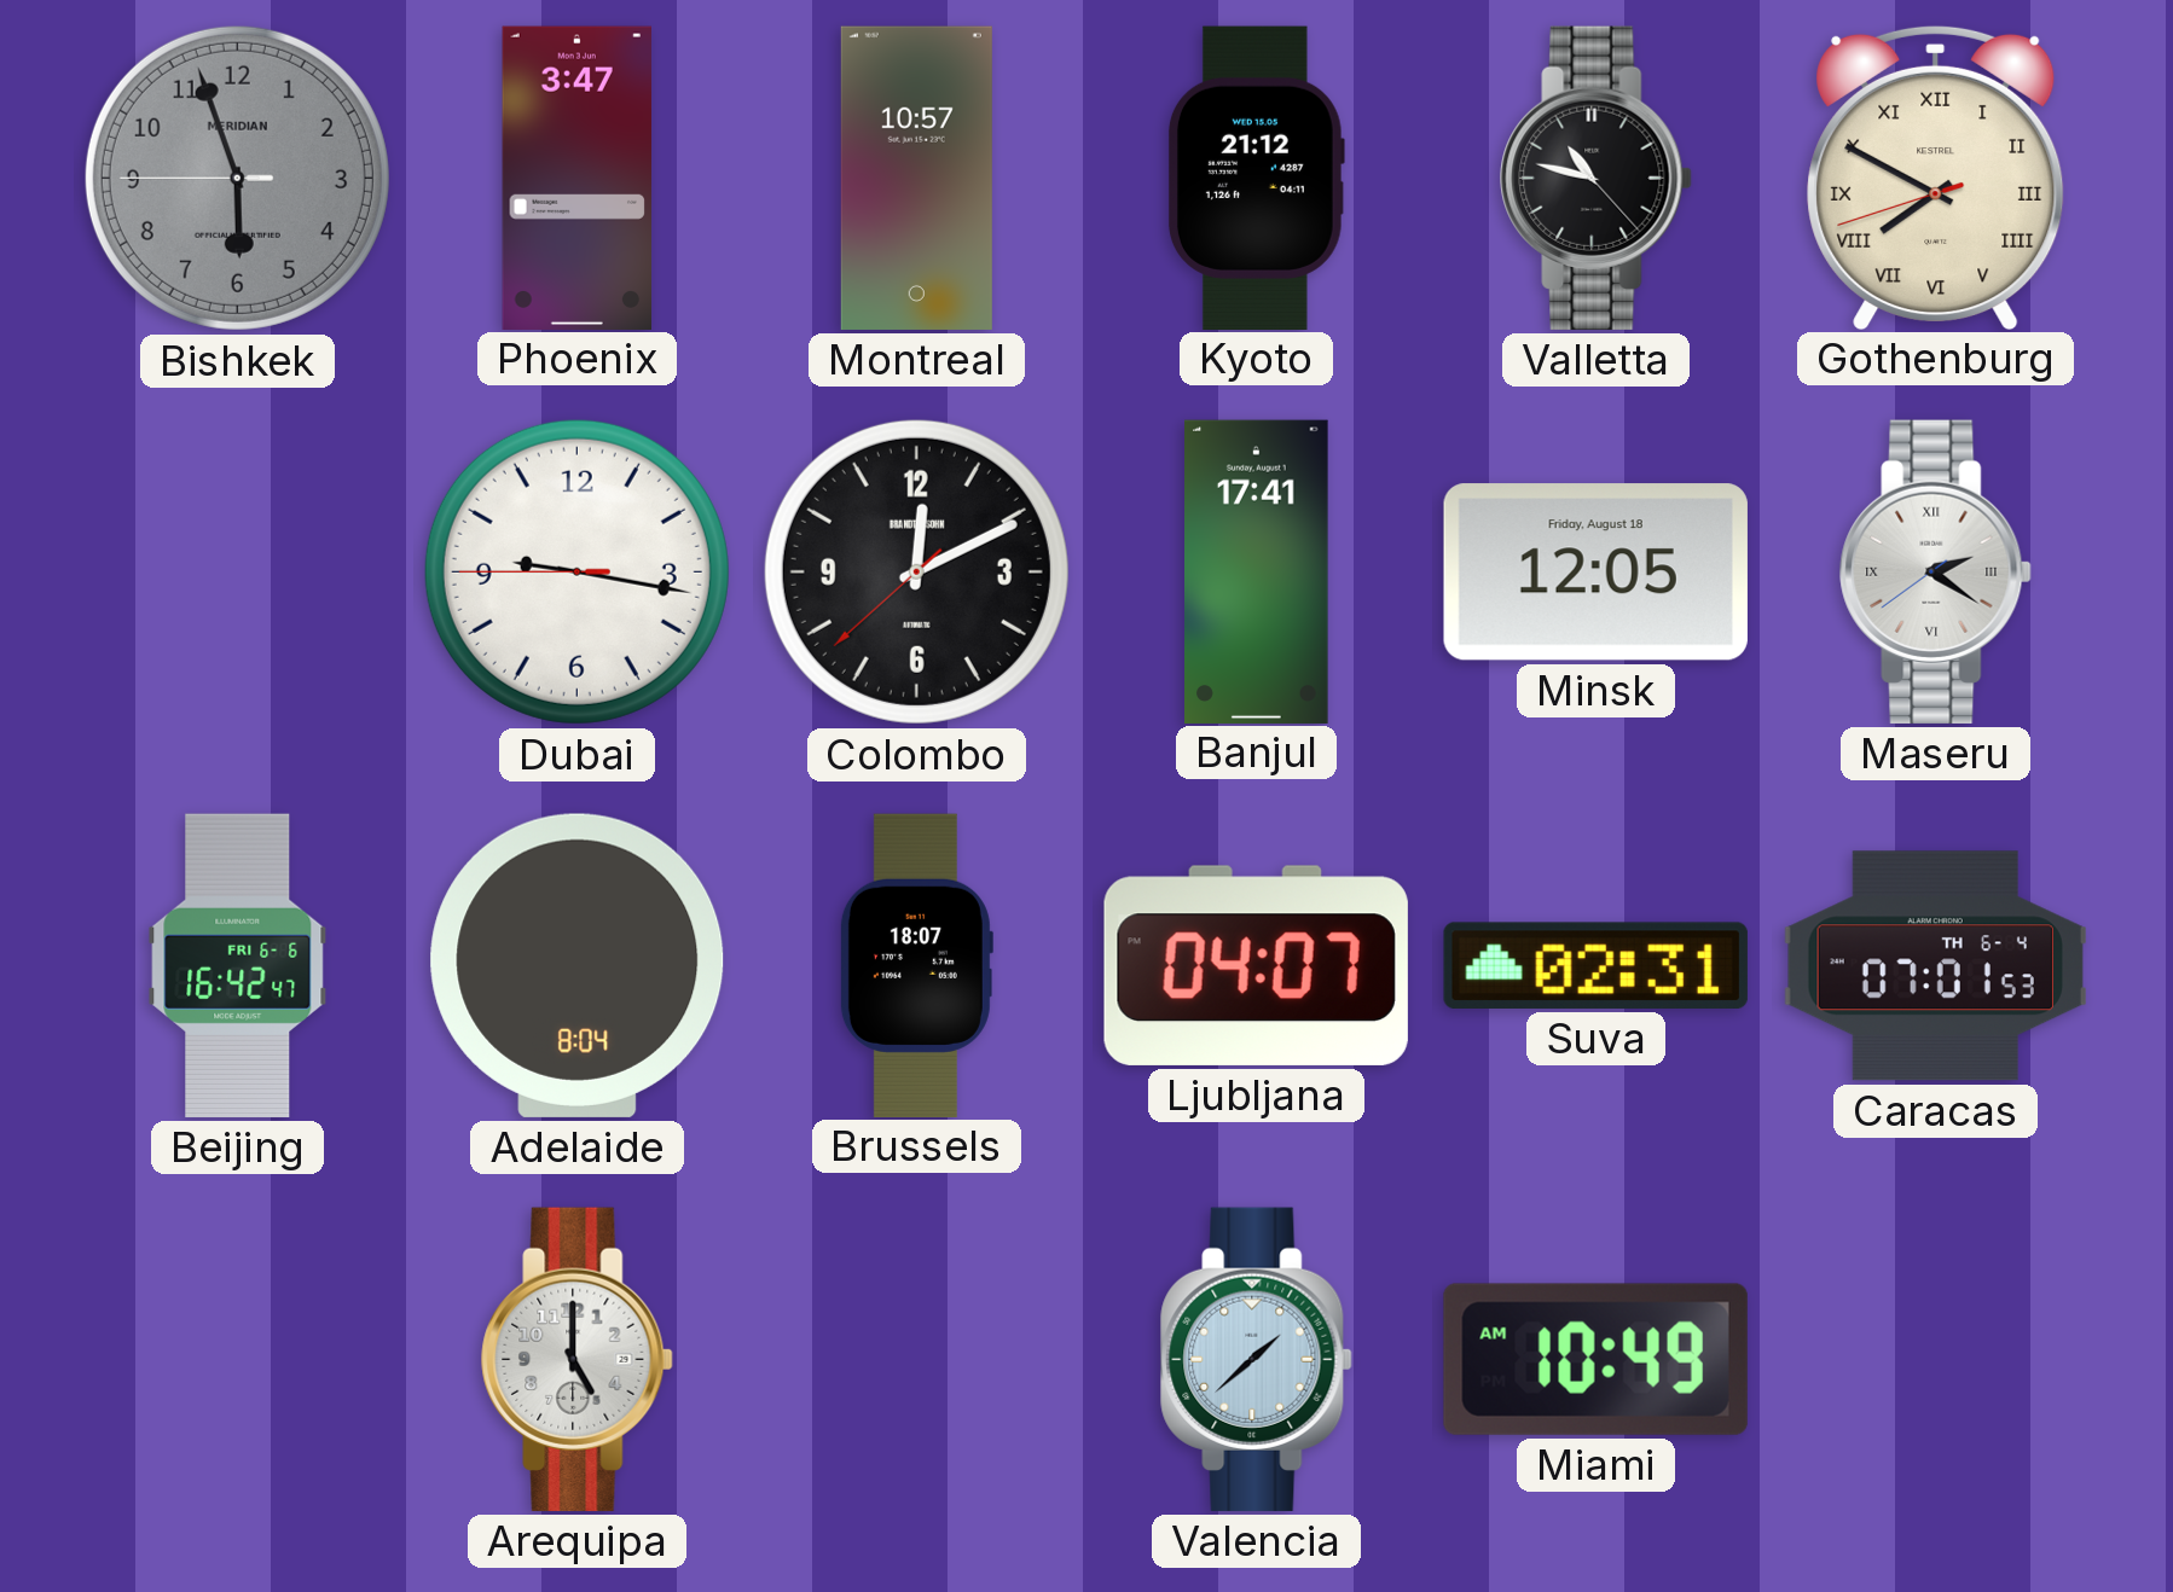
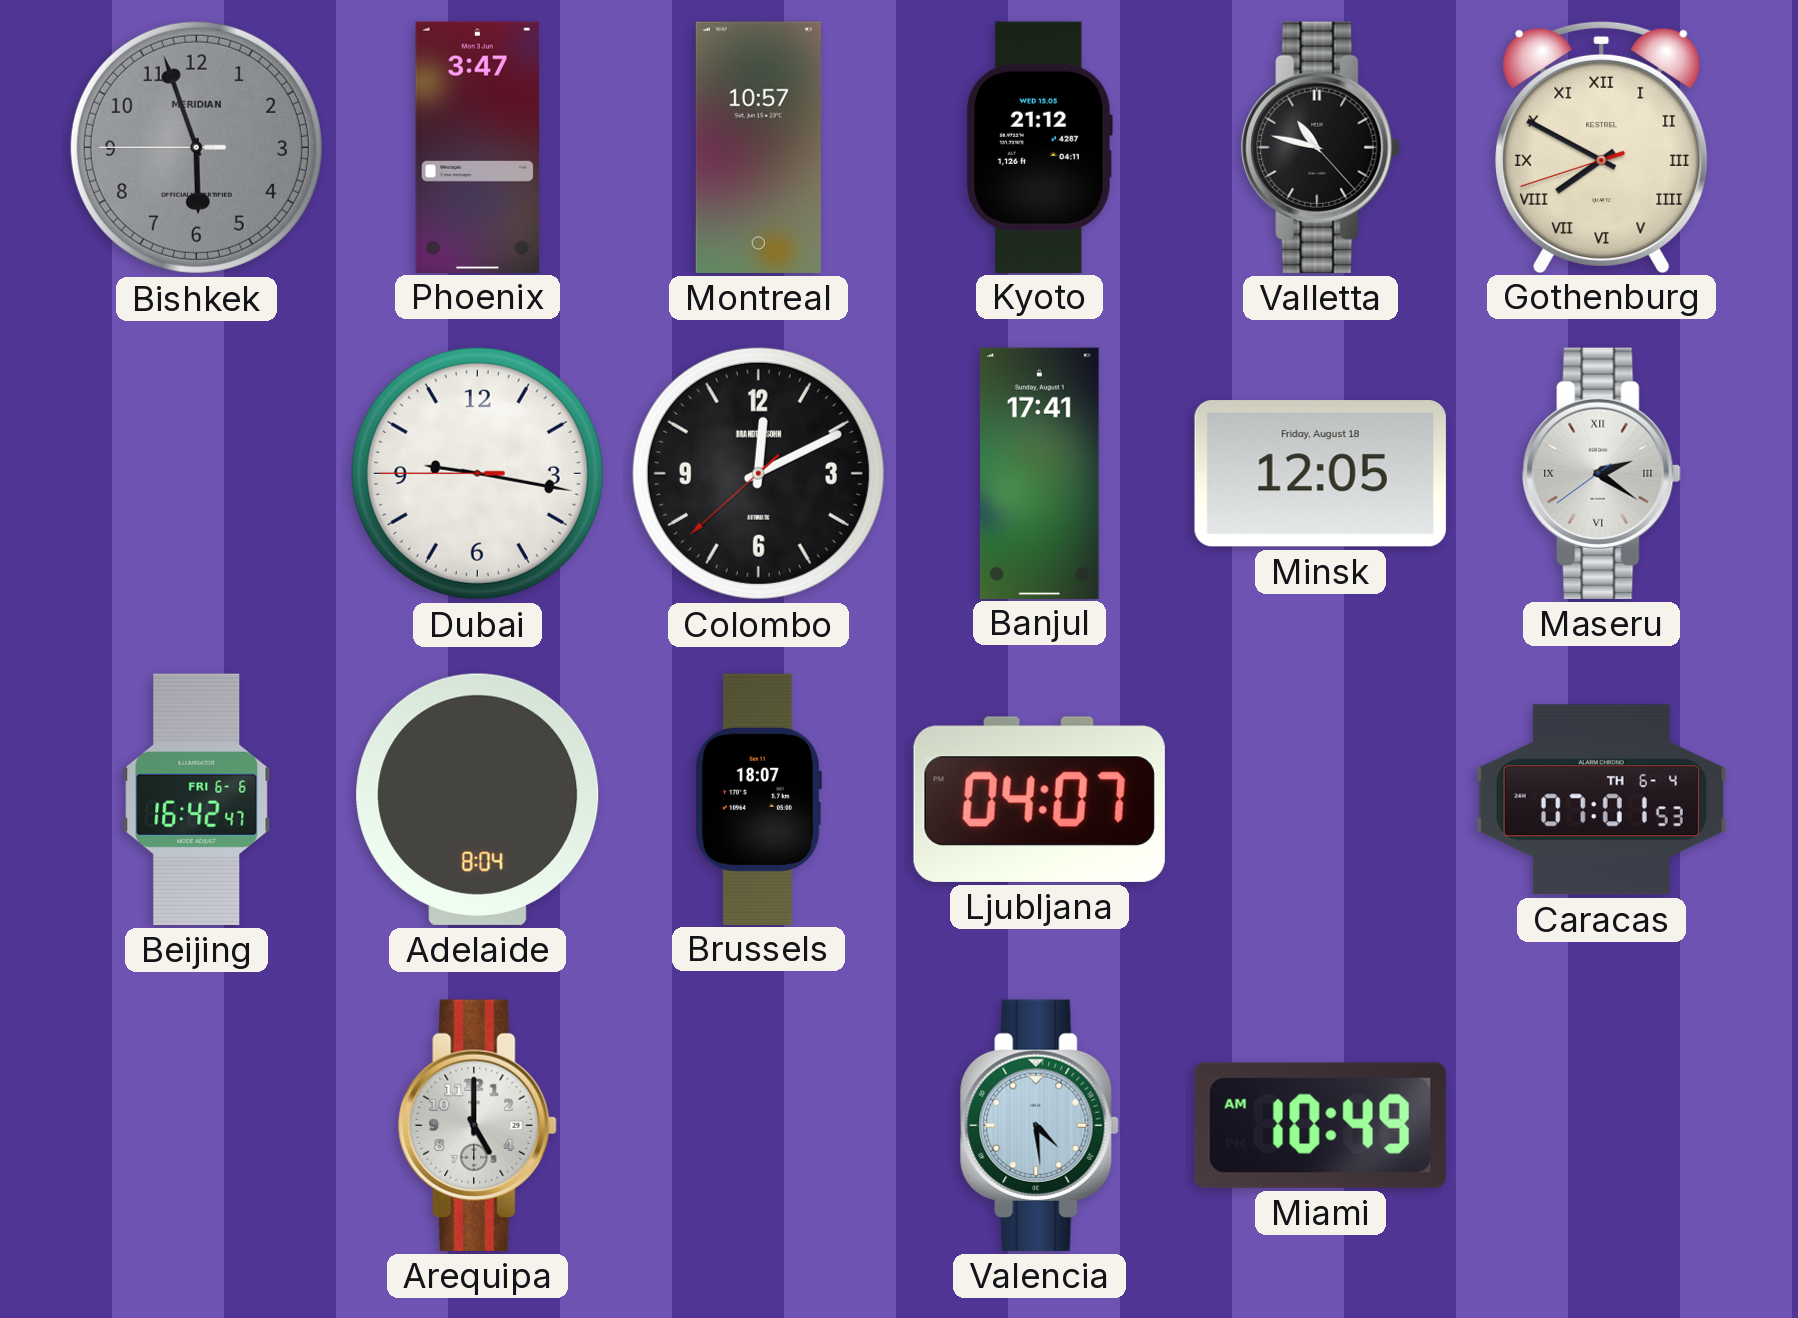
Suva: 02:31 -> none
Valencia: 1:38 -> 4:29
